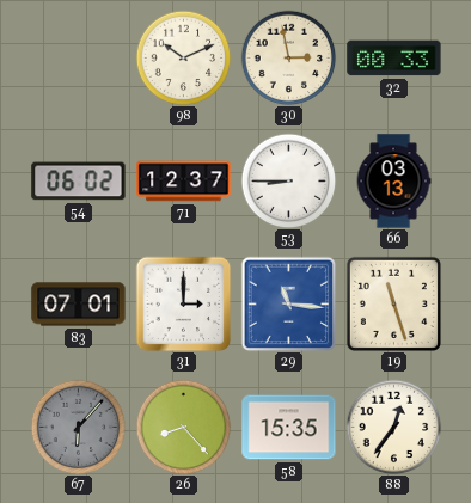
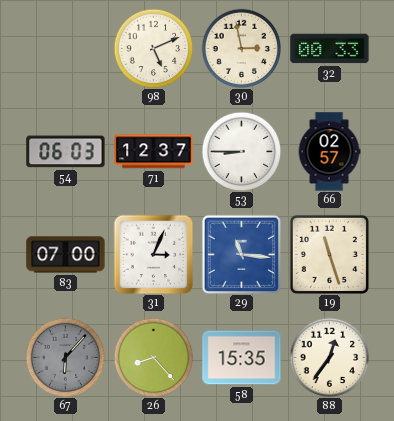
98: 10:11 -> 5:11
54: 06:02 -> 06:03
66: 03:13 -> 02:57
83: 07:01 -> 07:00
31: 3:00 -> 3:04
